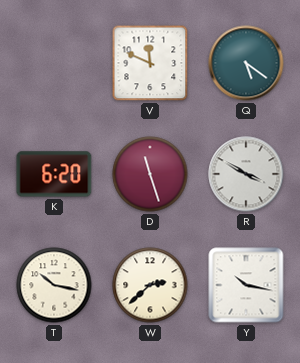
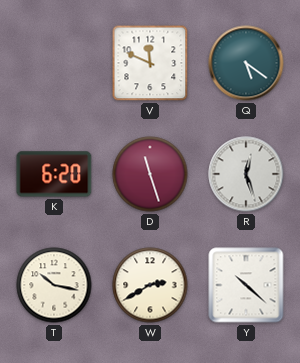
R: 3:50 -> 12:27
W: 2:38 -> 2:40
Y: 10:17 -> 10:22
